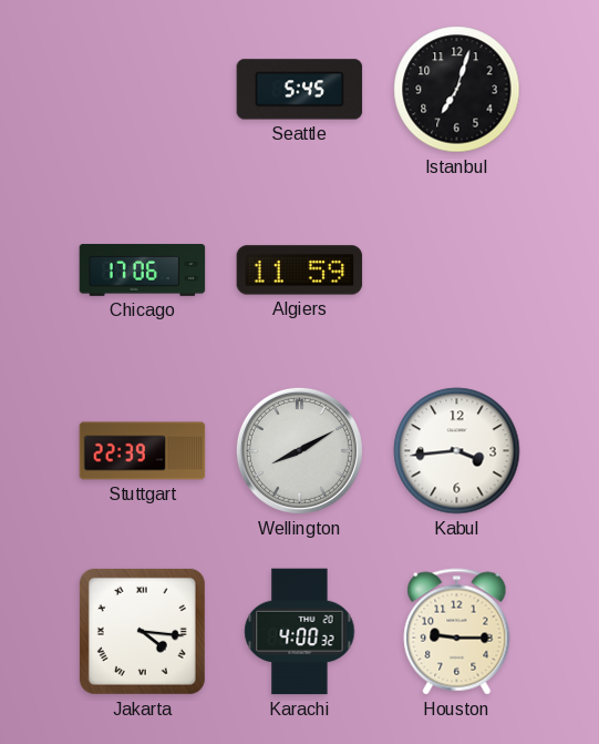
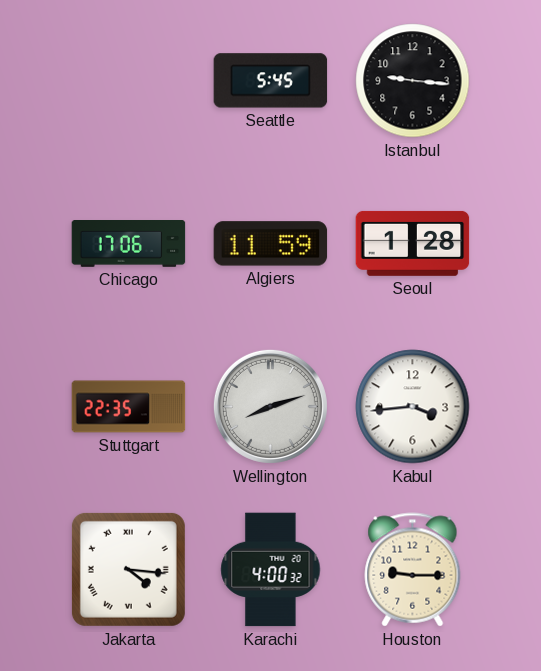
Istanbul: 7:03 -> 9:16
Seoul: none -> 1:28
Stuttgart: 22:39 -> 22:35
Wellington: 8:10 -> 8:12
